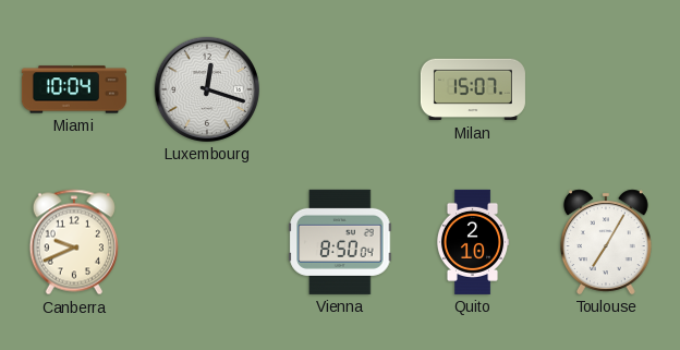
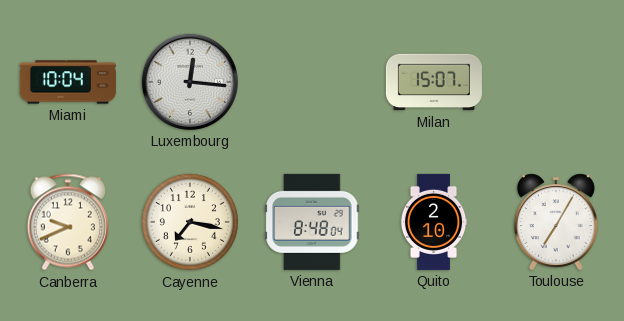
Luxembourg: 12:18 -> 12:16
Cayenne: none -> 7:17
Vienna: 8:50 -> 8:48
